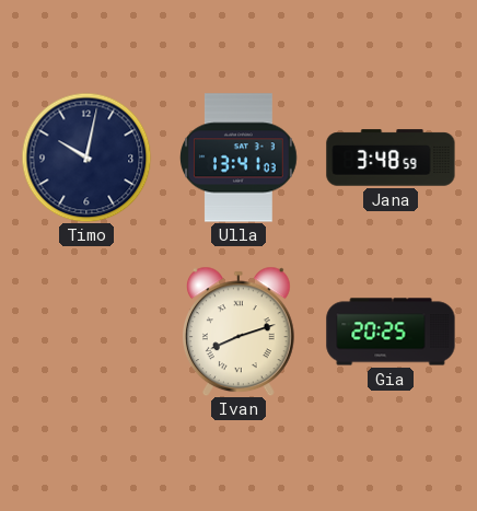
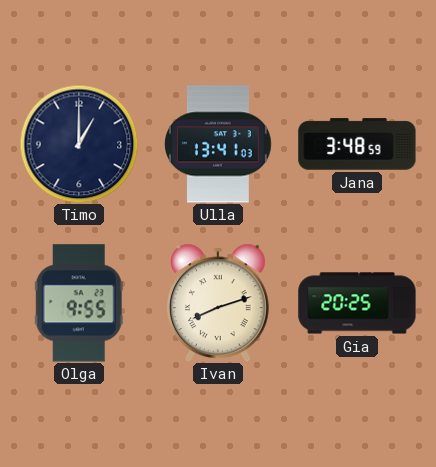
Timo: 10:02 -> 1:00
Olga: none -> 9:55
